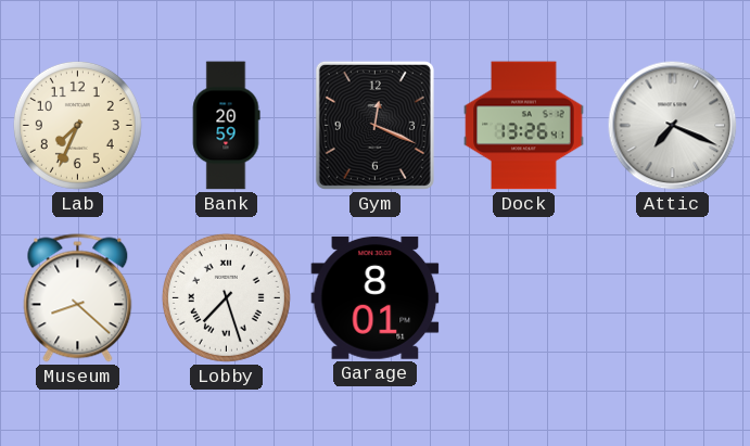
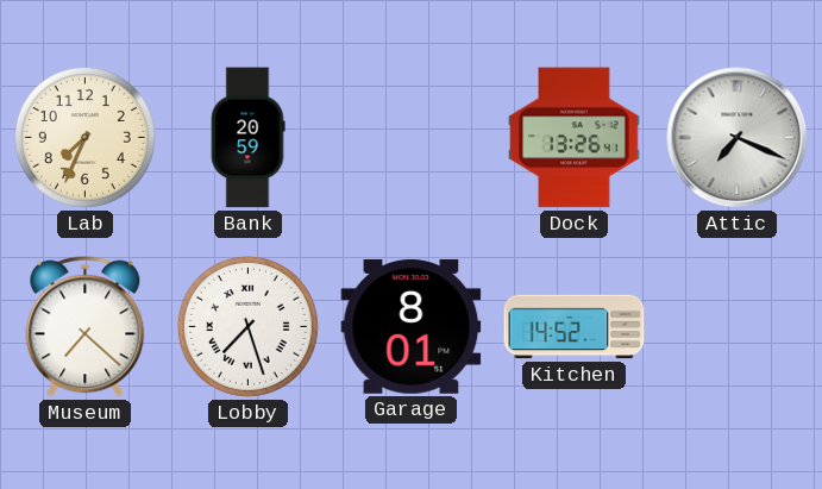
Gym: 12:19 -> none
Museum: 8:22 -> 7:22
Kitchen: none -> 14:52
